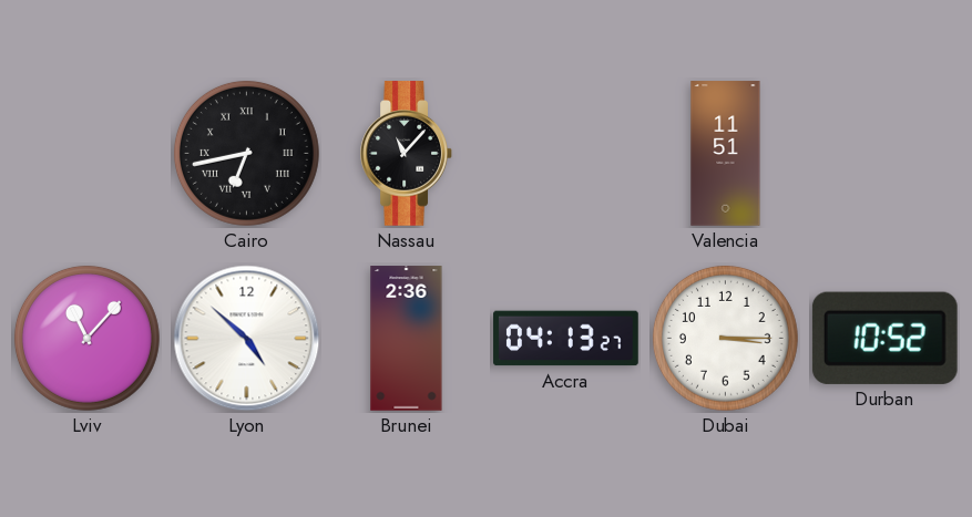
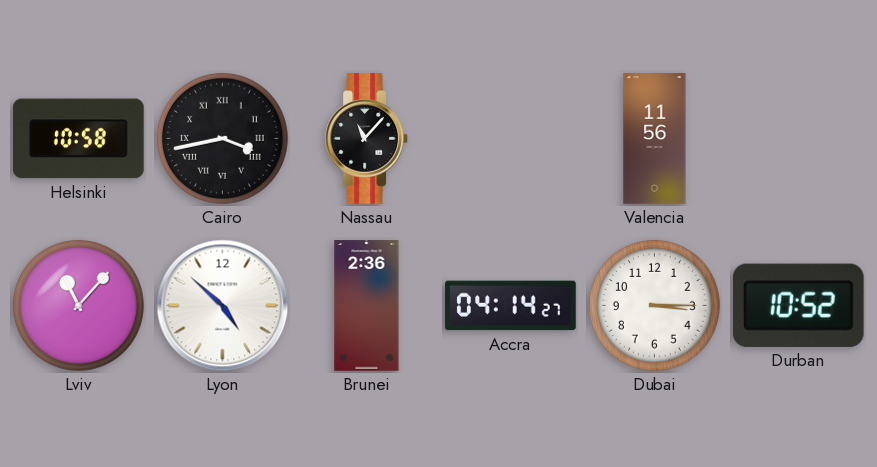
Helsinki: none -> 10:58
Cairo: 6:43 -> 3:43
Valencia: 11:51 -> 11:56
Accra: 04:13 -> 04:14
